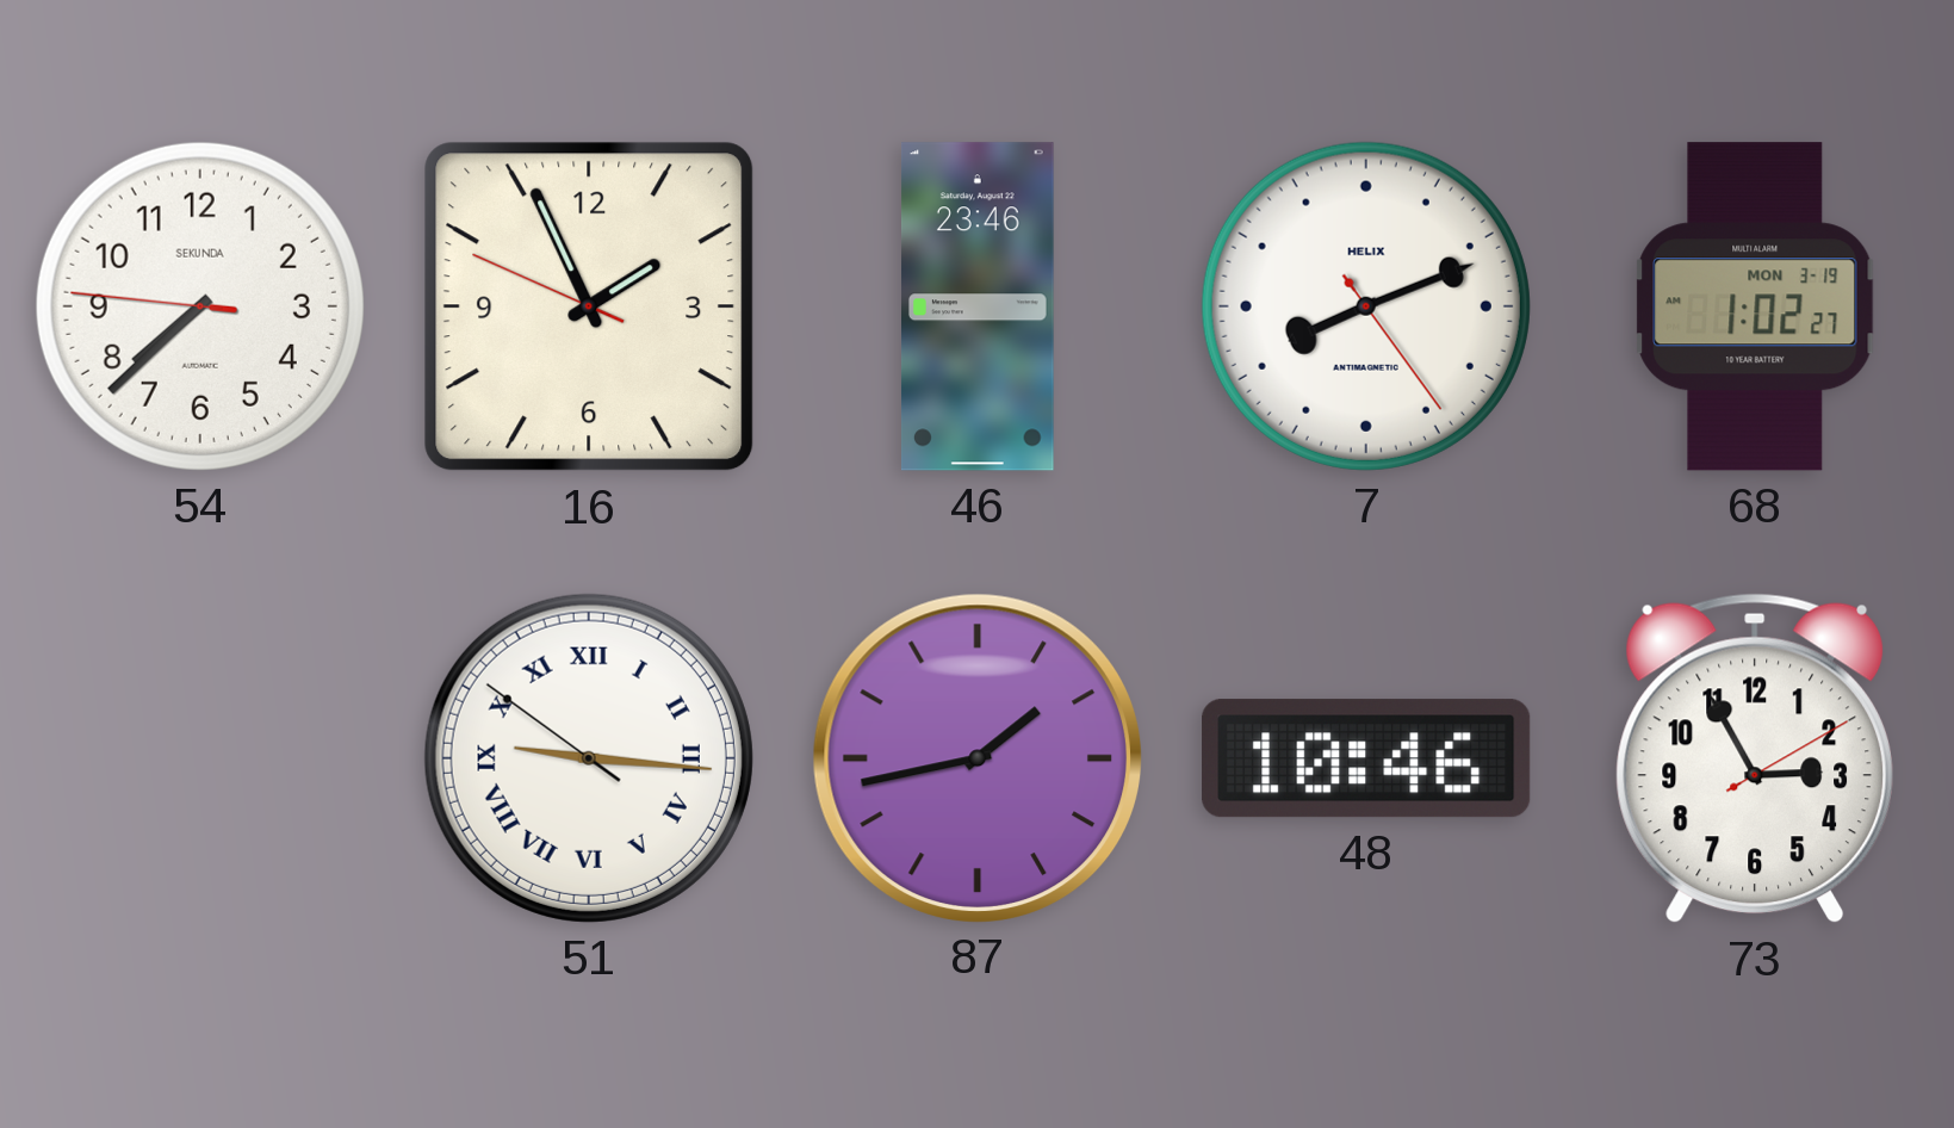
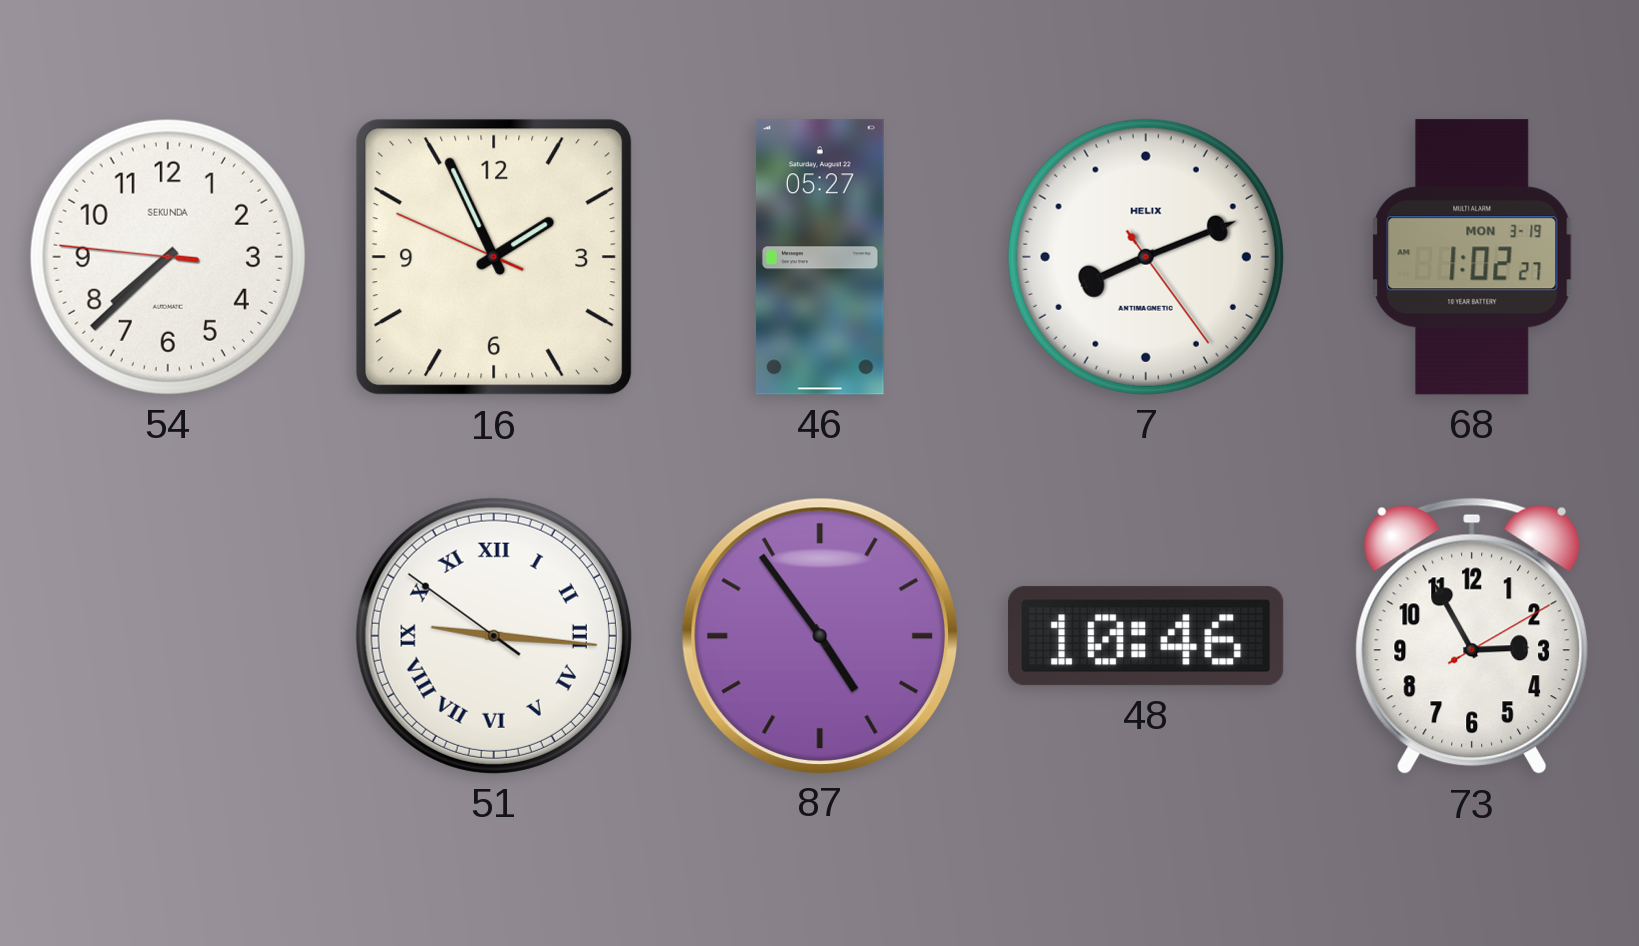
46: 23:46 -> 05:27
87: 1:43 -> 4:54
